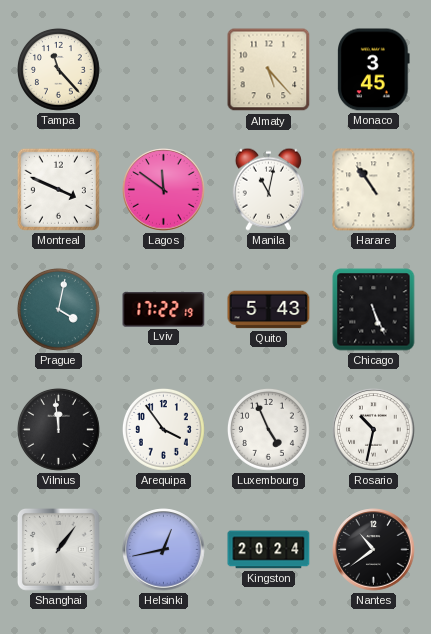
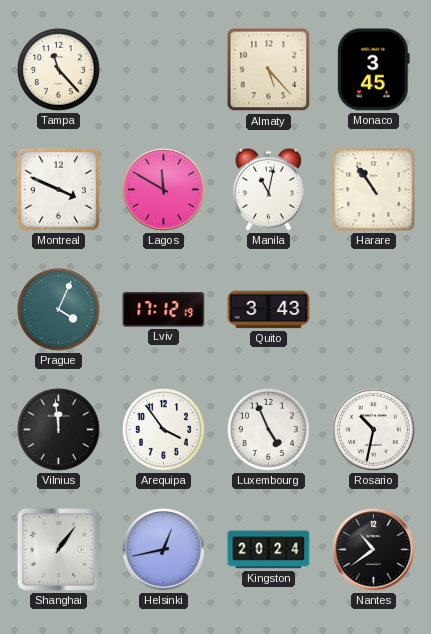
Lagos: 11:51 -> 11:50
Prague: 4:02 -> 4:04
Lviv: 17:22 -> 17:12
Quito: 5:43 -> 3:43
Chicago: 5:26 -> none
